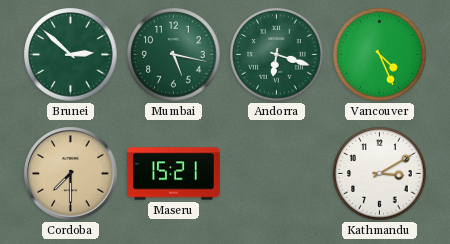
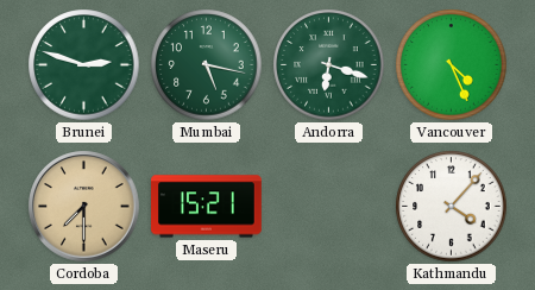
Brunei: 2:52 -> 2:48
Kathmandu: 3:10 -> 4:07
